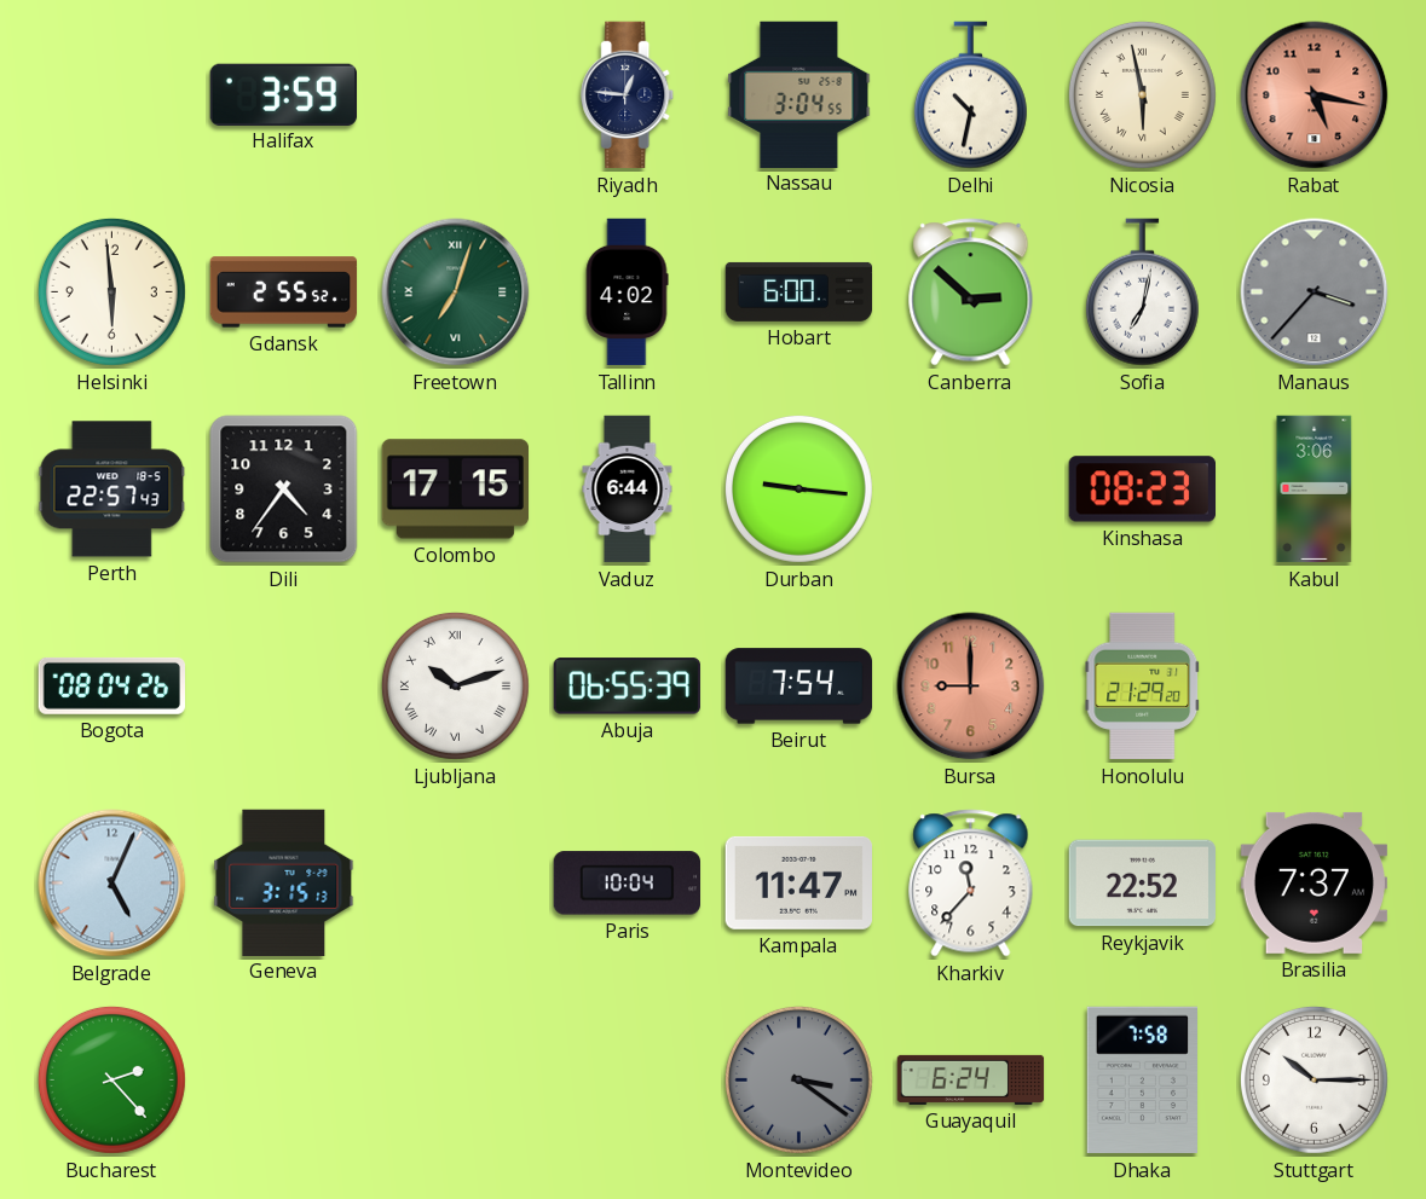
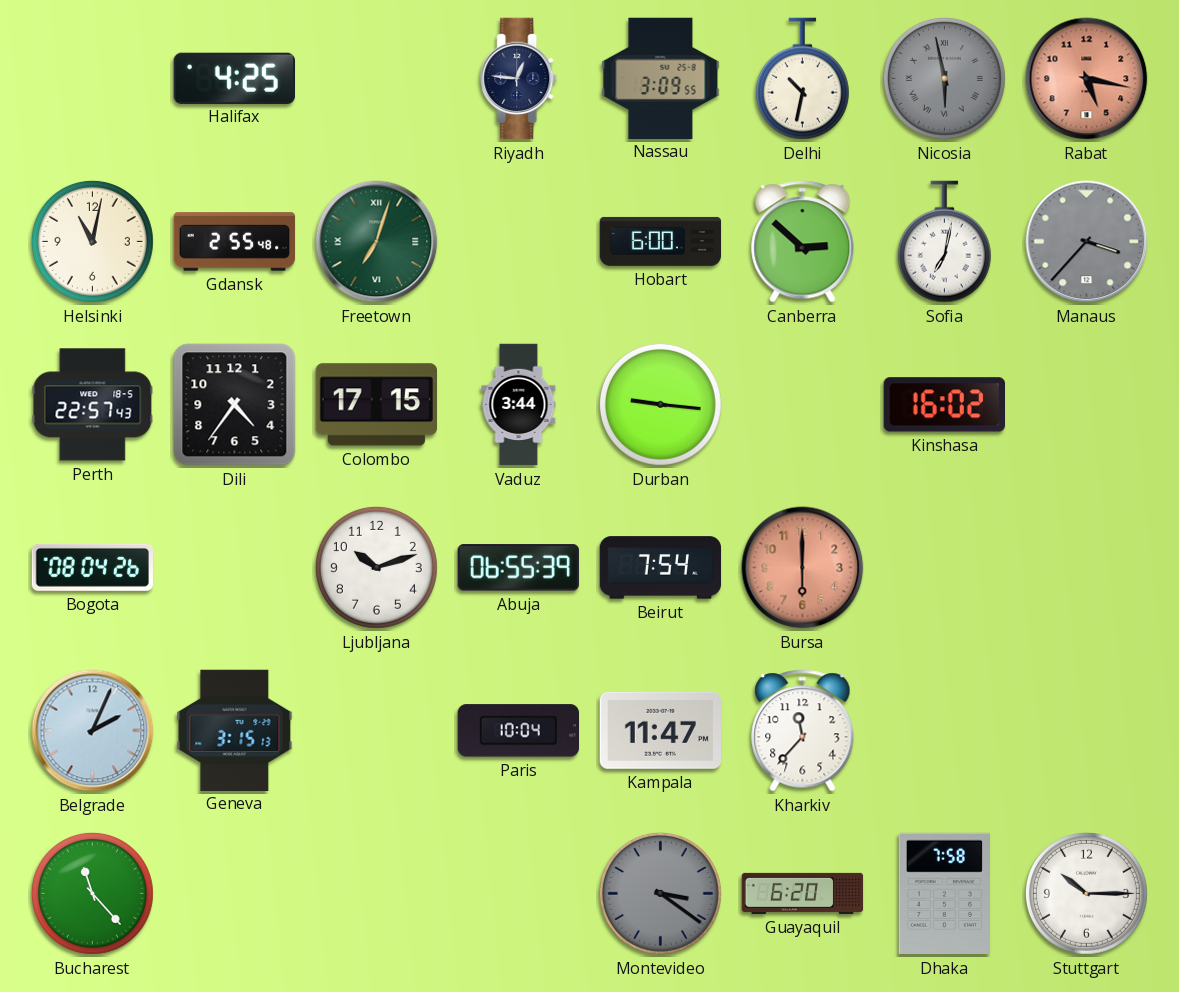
Halifax: 3:59 -> 4:25
Nassau: 3:04 -> 3:09
Nicosia dial: cream -> grey
Helsinki: 5:59 -> 11:02
Gdansk: 2:55:52 -> 2:55:48
Tallinn: 4:02 -> none
Vaduz: 6:44 -> 3:44
Kinshasa: 08:23 -> 16:02
Kabul: 3:06 -> none
Ljubljana numerals: Roman -> Arabic
Bursa: 9:00 -> 6:00
Honolulu: 21:29 -> none
Belgrade: 5:04 -> 2:04
Reykjavik: 22:52 -> none
Brasilia: 7:37 -> none
Bucharest: 2:23 -> 11:23
Guayaquil: 6:24 -> 6:20
